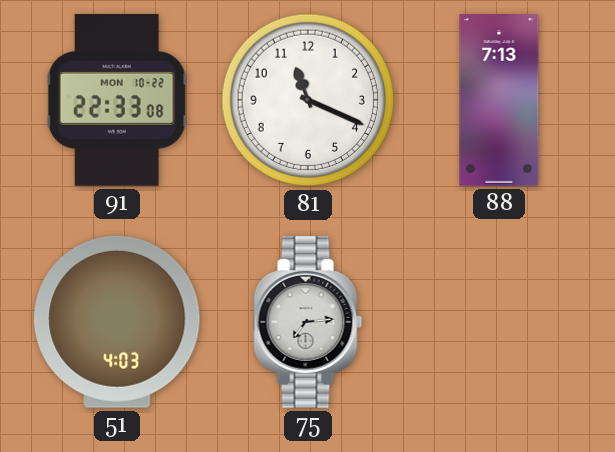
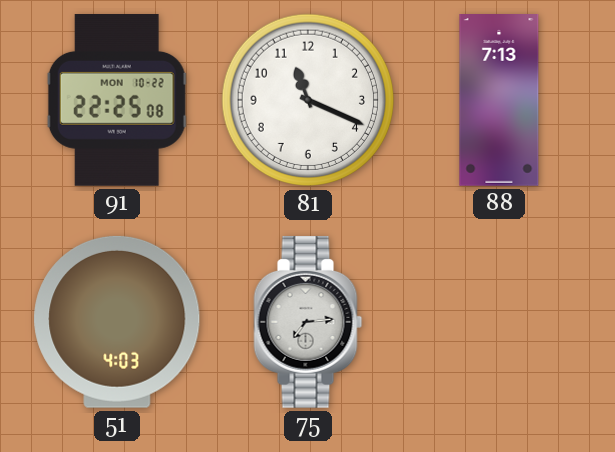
91: 22:33 -> 22:25
